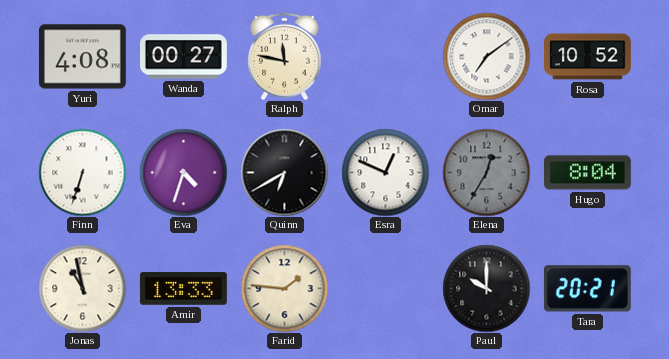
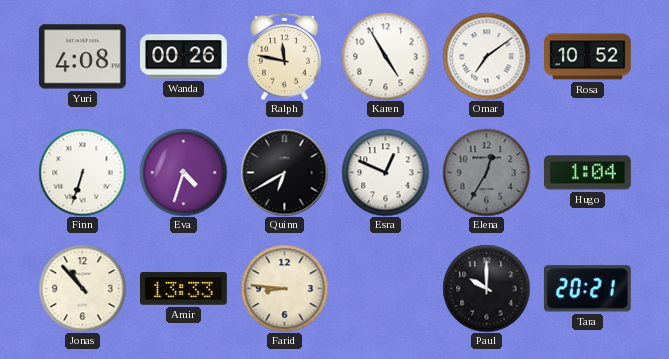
Wanda: 00:27 -> 00:26
Karen: none -> 4:55
Hugo: 8:04 -> 1:04
Jonas: 10:58 -> 10:53
Farid: 1:46 -> 8:46
